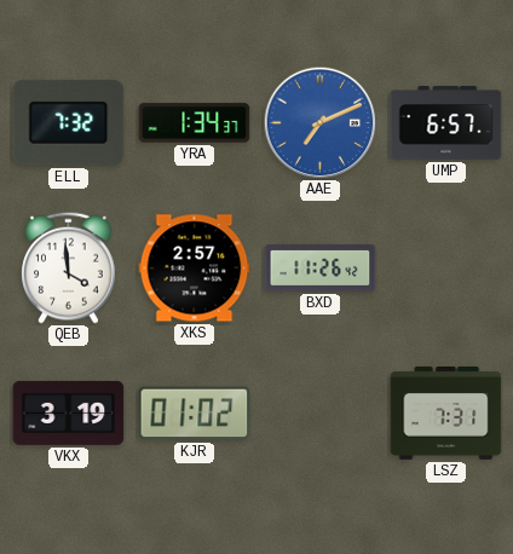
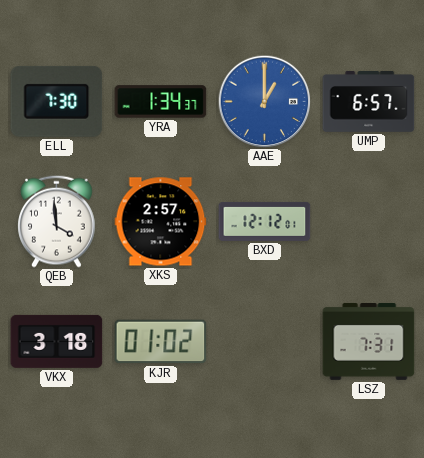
ELL: 7:32 -> 7:30
AAE: 7:11 -> 1:00
BXD: 11:26 -> 12:12
VKX: 3:19 -> 3:18
